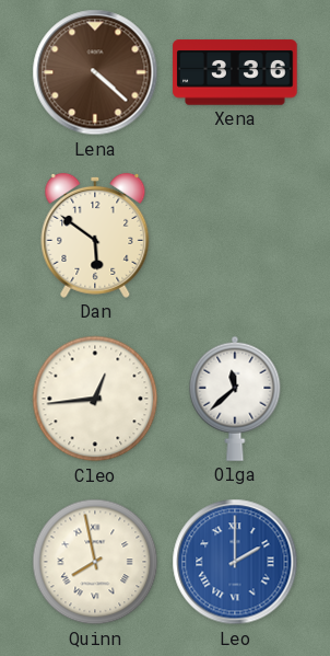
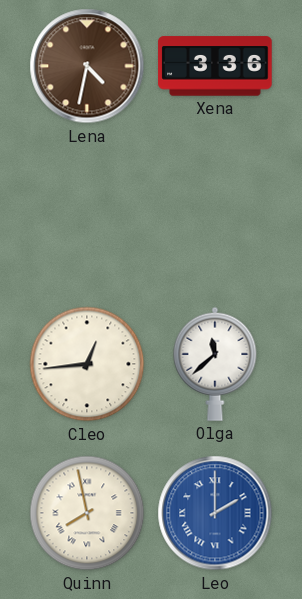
Lena: 4:22 -> 4:32
Dan: 5:51 -> none
